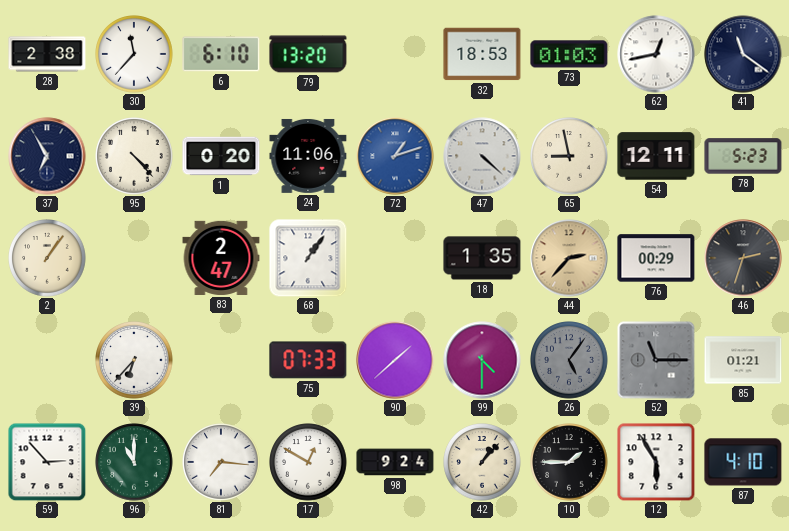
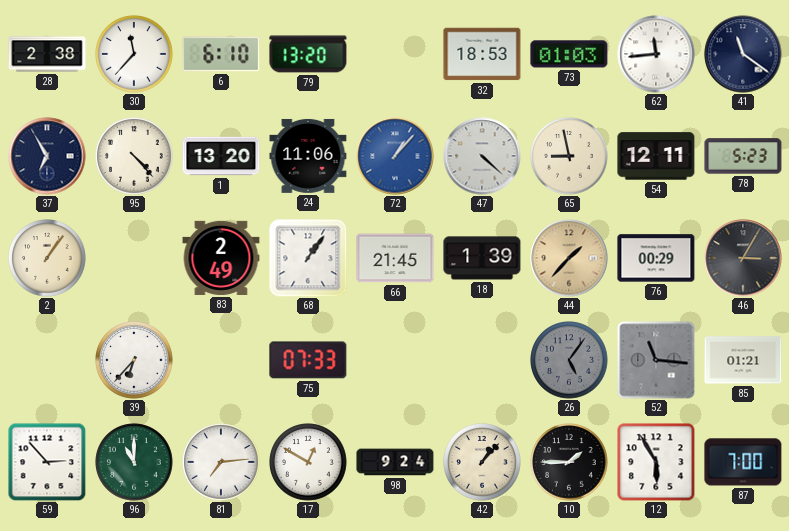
62: 12:43 -> 11:44
1: 0:20 -> 13:20
72: 1:12 -> 1:07
83: 2:47 -> 2:49
66: none -> 21:45
18: 1:35 -> 1:39
44: 2:37 -> 1:37
46: 2:33 -> 3:05
90: 1:38 -> none
99: 4:30 -> none
52: 11:15 -> 11:16
81: 7:16 -> 7:14
87: 4:10 -> 7:00
